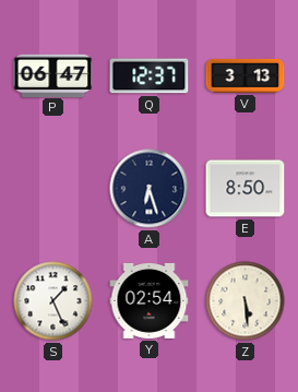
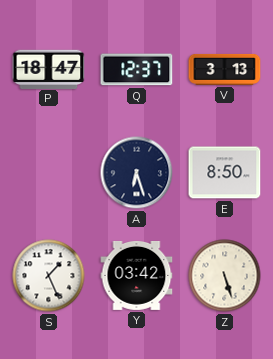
P: 06:47 -> 18:47
Y: 02:54 -> 03:42
Z: 5:29 -> 5:27
